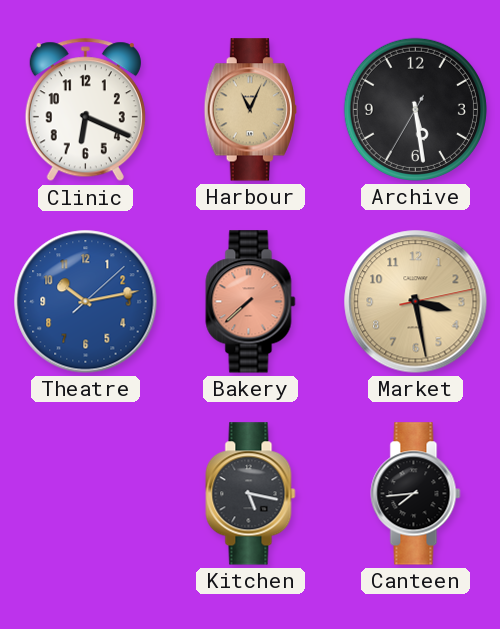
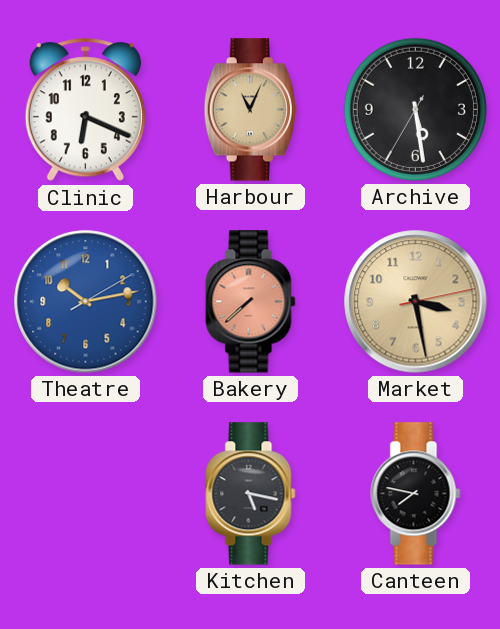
Theatre: 10:13:08 -> 10:13:10
Canteen: 7:44 -> 7:47
